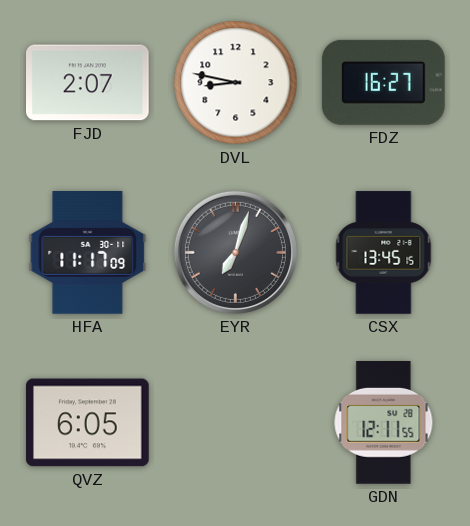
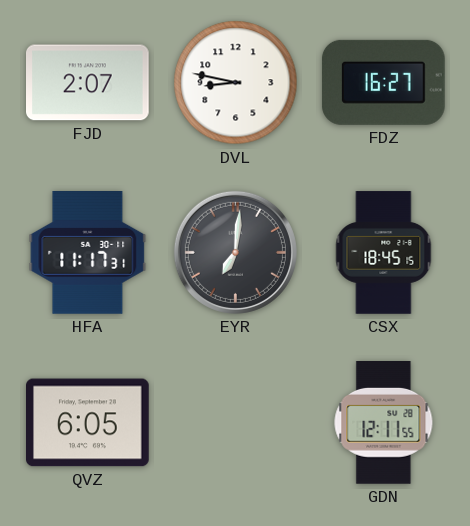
HFA: 11:17:09 -> 11:17:31
EYR: 7:03 -> 7:01
CSX: 13:45 -> 18:45
